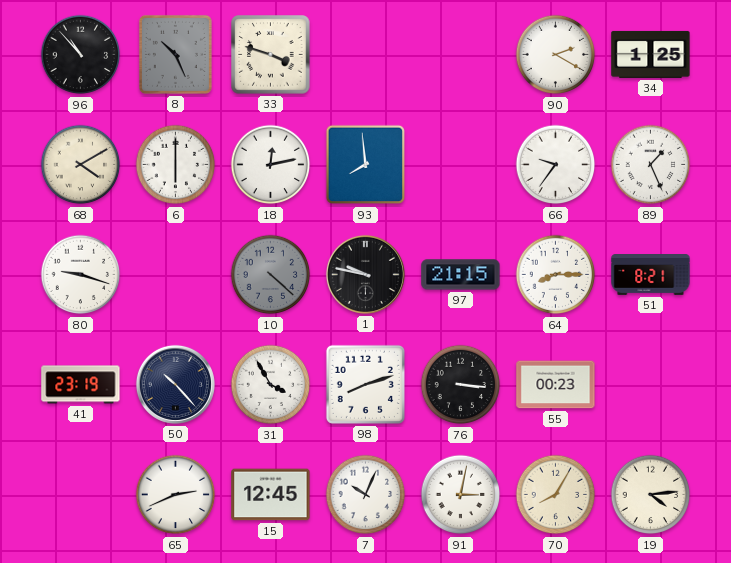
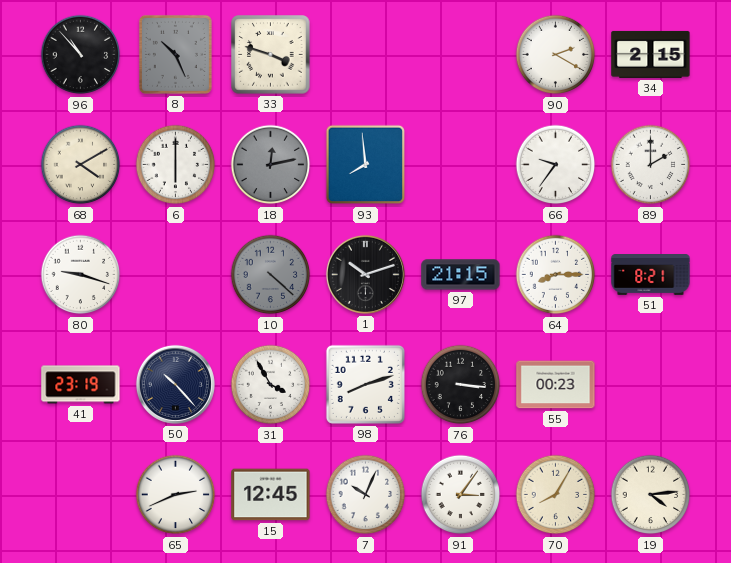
34: 1:25 -> 2:15
18 dial: white -> grey
89: 1:26 -> 2:00
1: 9:47 -> 10:12
91: 3:02 -> 3:06
